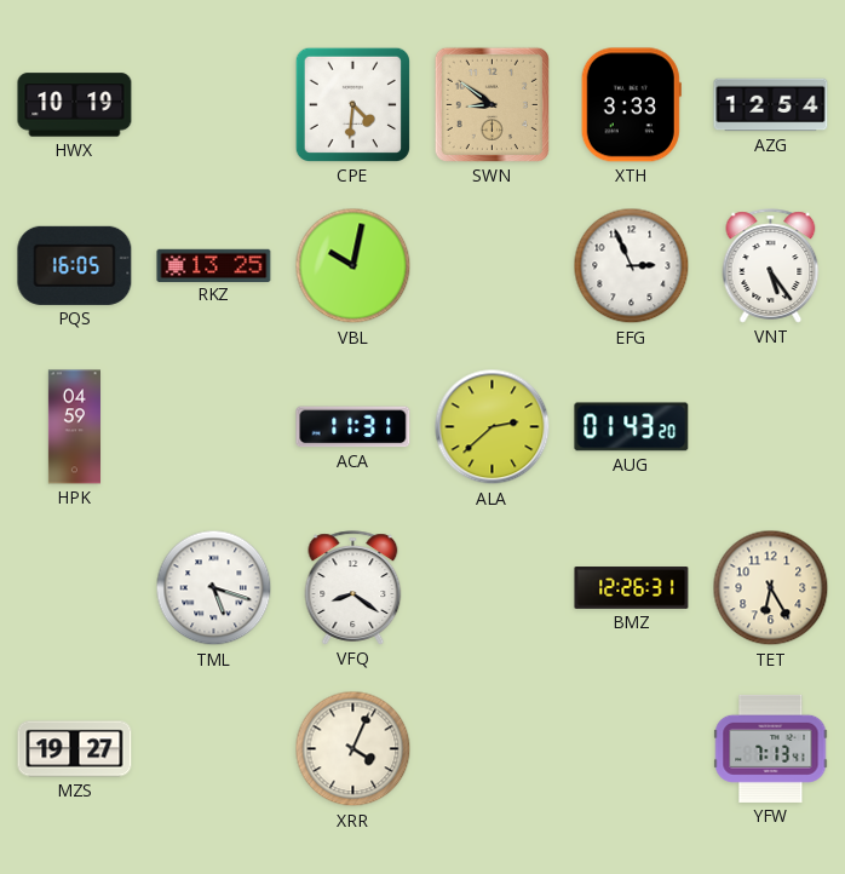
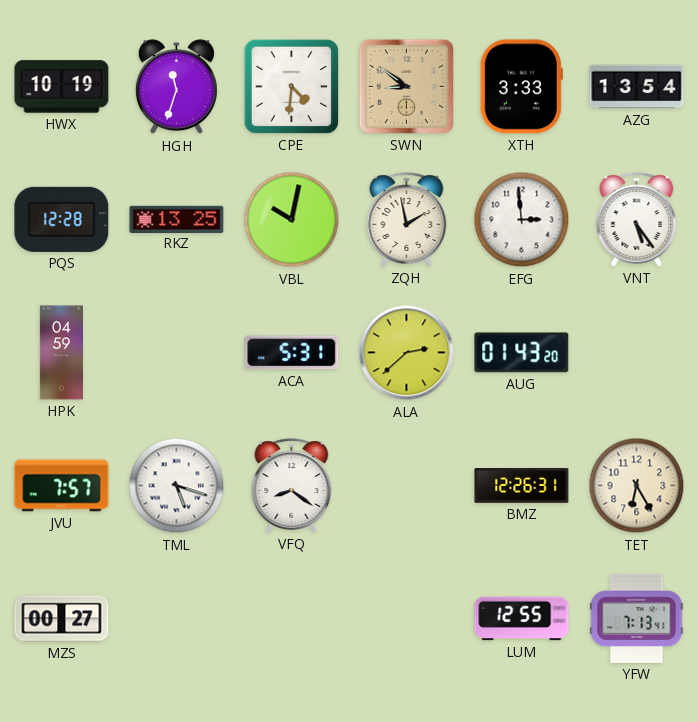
HGH: none -> 11:33
AZG: 12:54 -> 13:54
PQS: 16:05 -> 12:28
ZQH: none -> 1:58
EFG: 2:56 -> 2:59
ACA: 11:31 -> 5:31
JVU: none -> 7:57
MZS: 19:27 -> 00:27
XRR: 4:04 -> none
LUM: none -> 12:55
